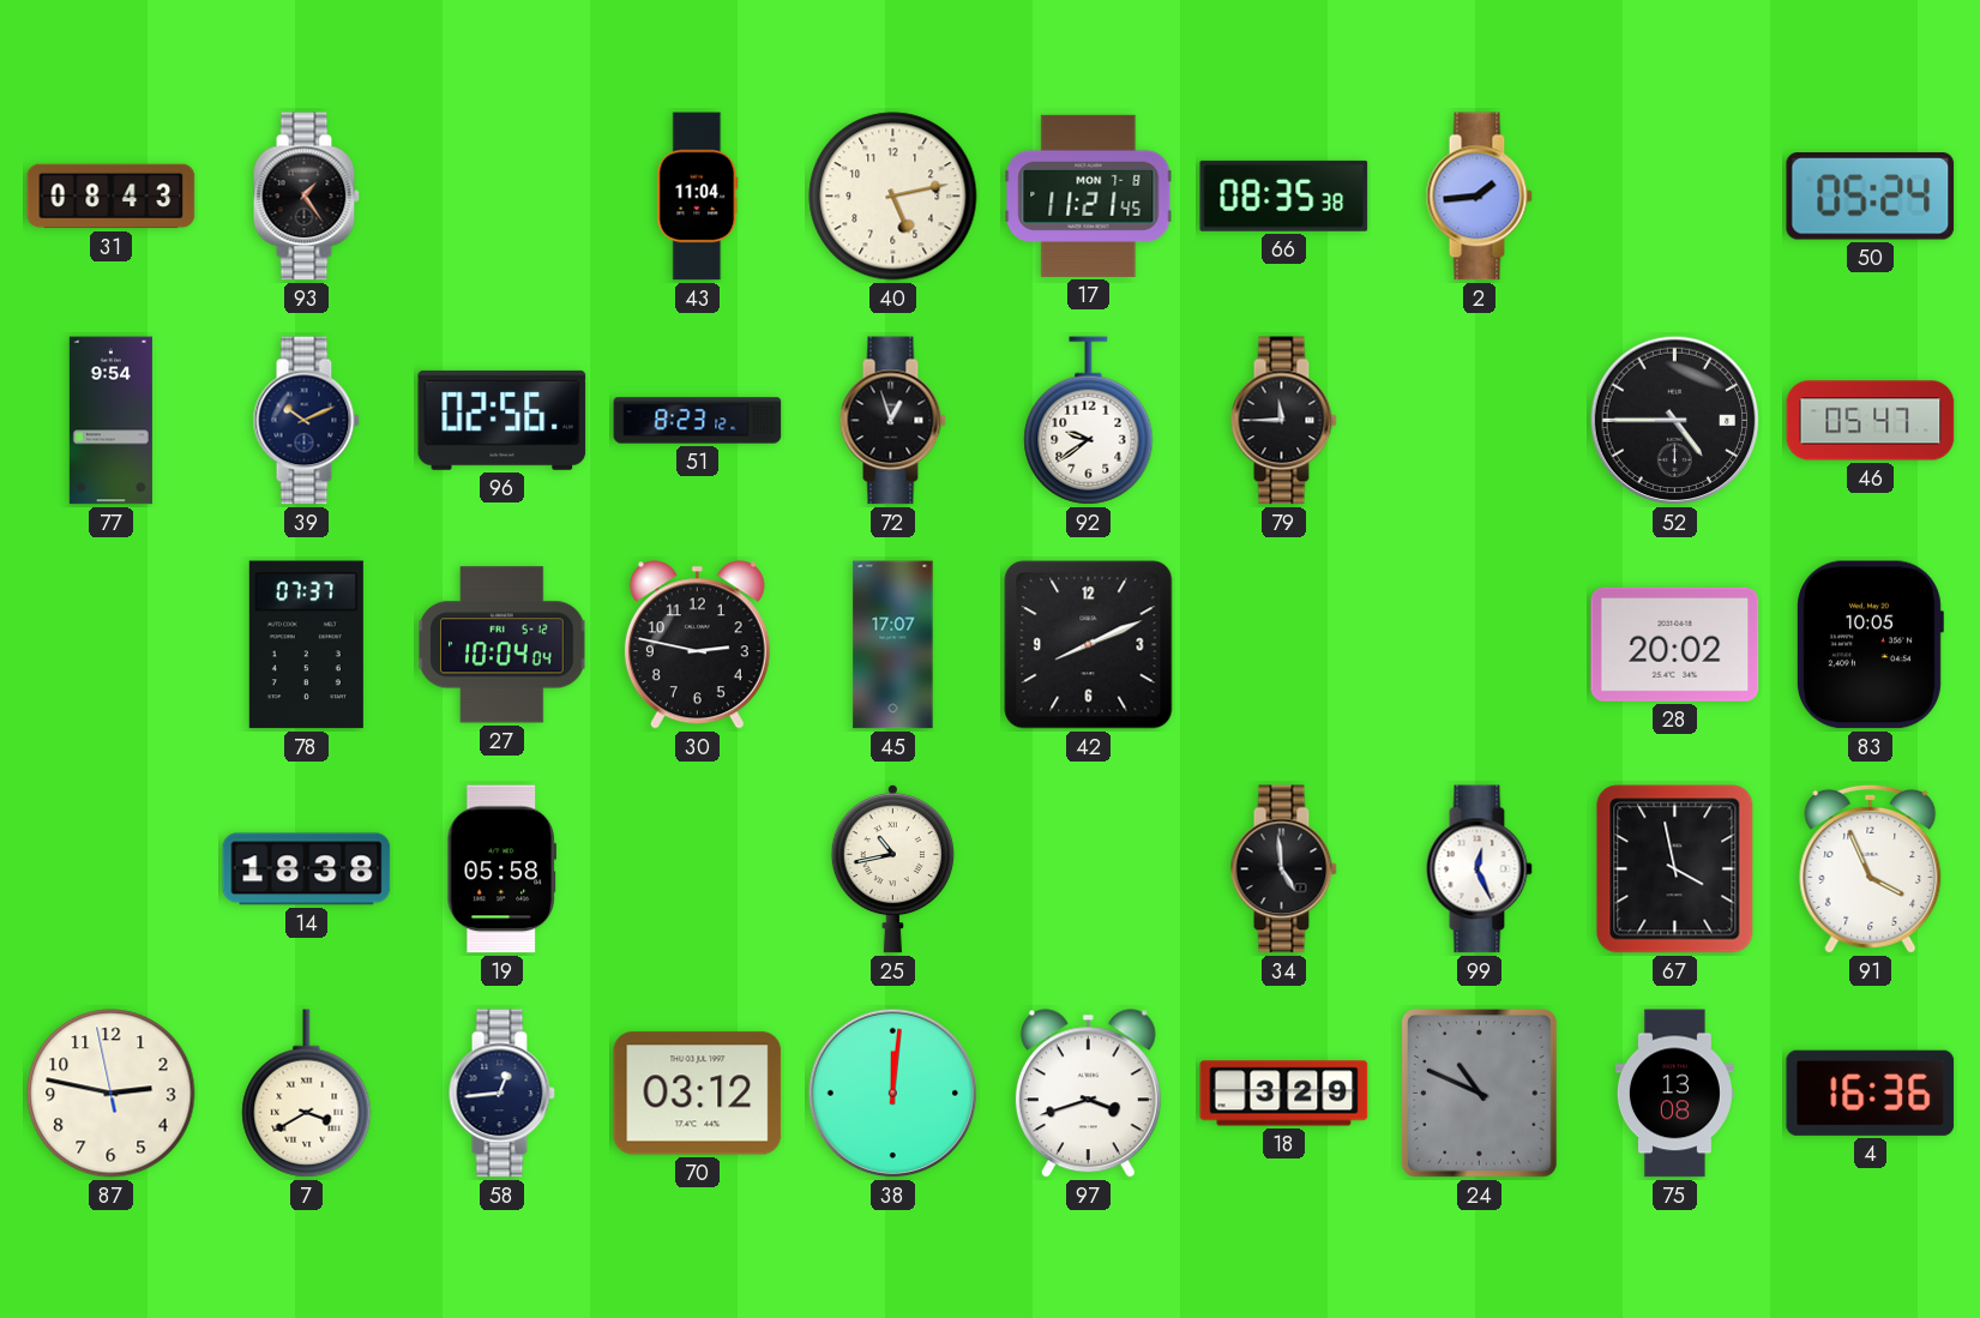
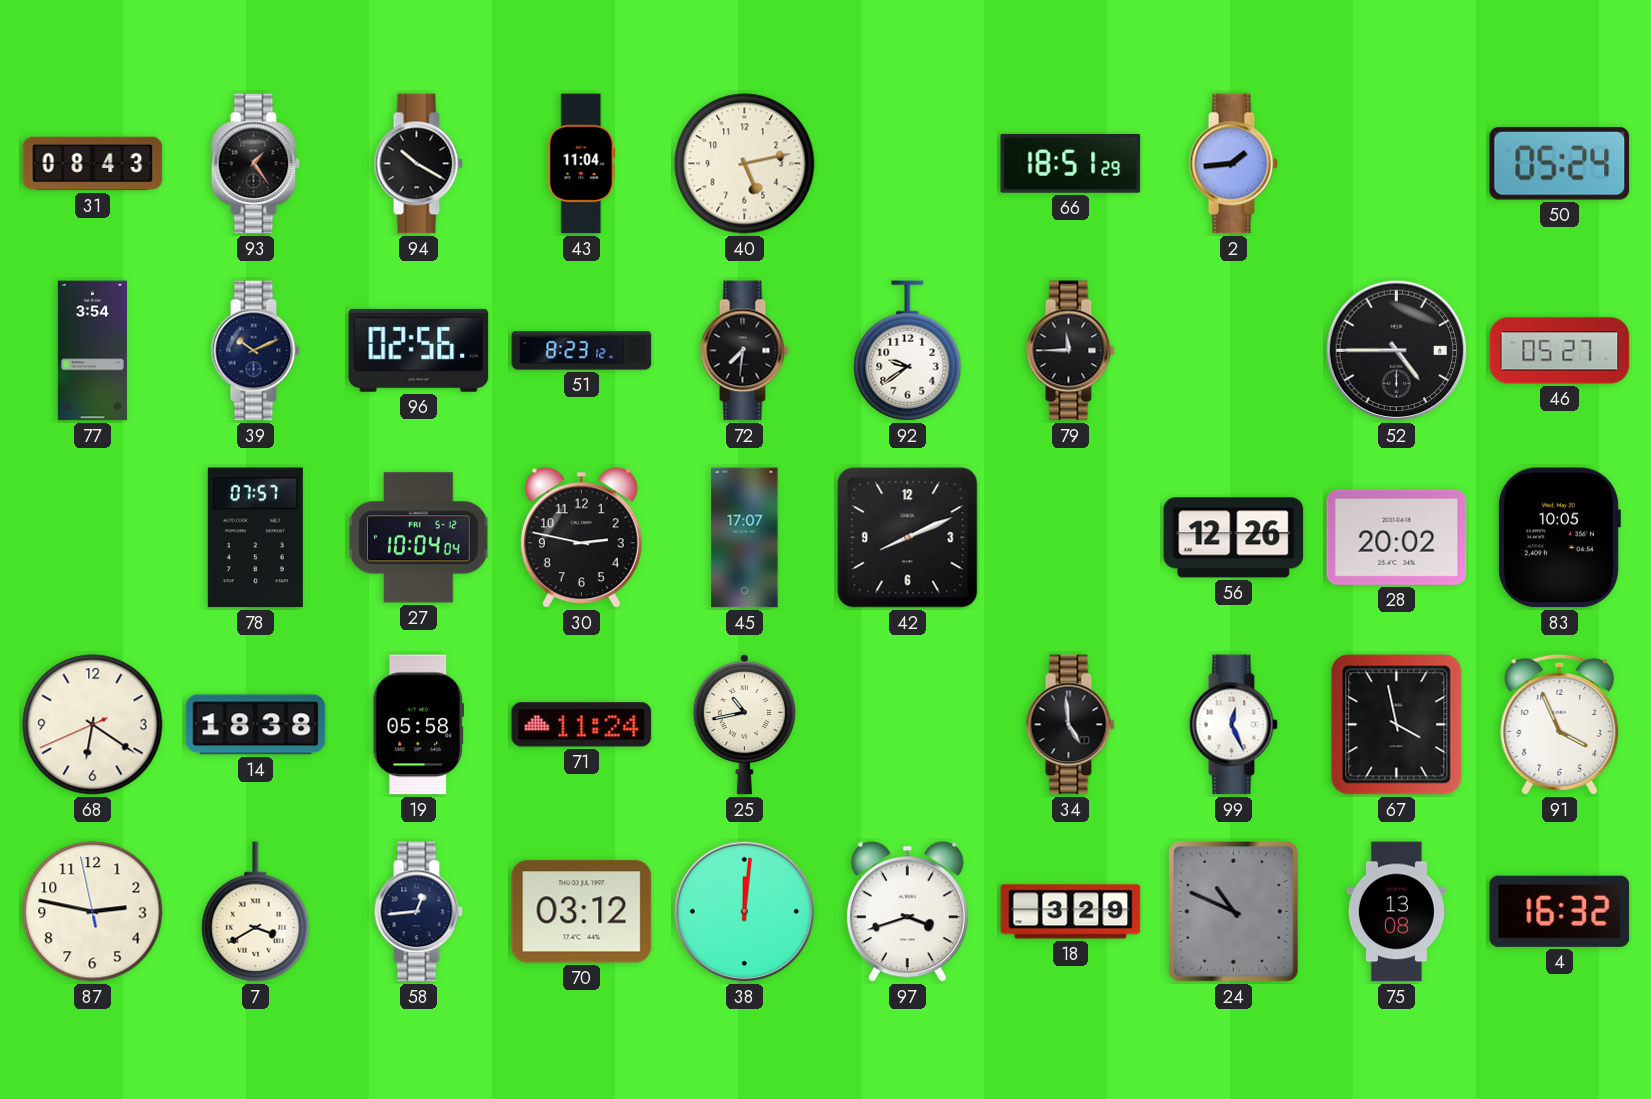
94: none -> 10:20
17: 11:21 -> none
66: 08:35 -> 18:51
77: 9:54 -> 3:54
72: 12:57 -> 7:31
46: 05:47 -> 05:27
78: 07:37 -> 07:57
56: none -> 12:26
68: none -> 6:20
71: none -> 11:24
4: 16:36 -> 16:32
